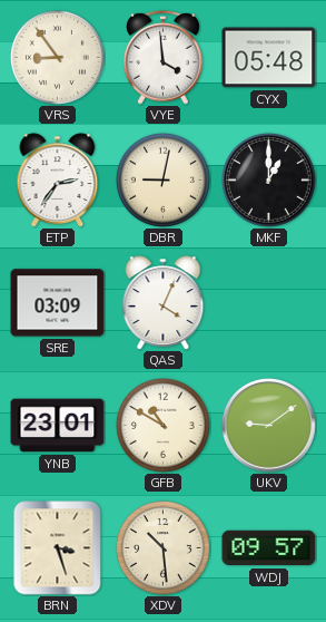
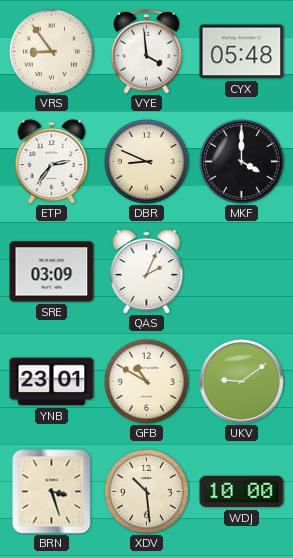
DBR: 9:02 -> 8:49
MKF: 1:00 -> 4:00
QAS: 4:04 -> 2:04
WDJ: 09:57 -> 10:00
